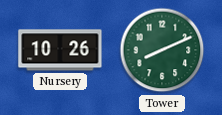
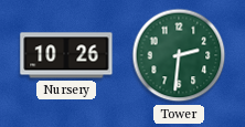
Tower: 8:11 -> 2:31
